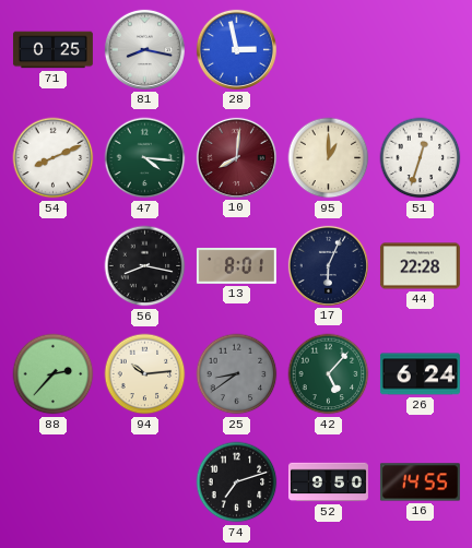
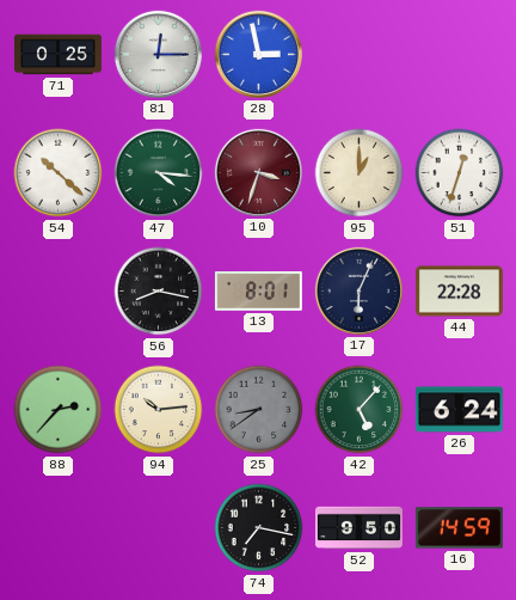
81: 8:17 -> 12:15
54: 8:11 -> 10:22
10: 8:01 -> 3:33
74: 7:12 -> 7:17
16: 14:55 -> 14:59
